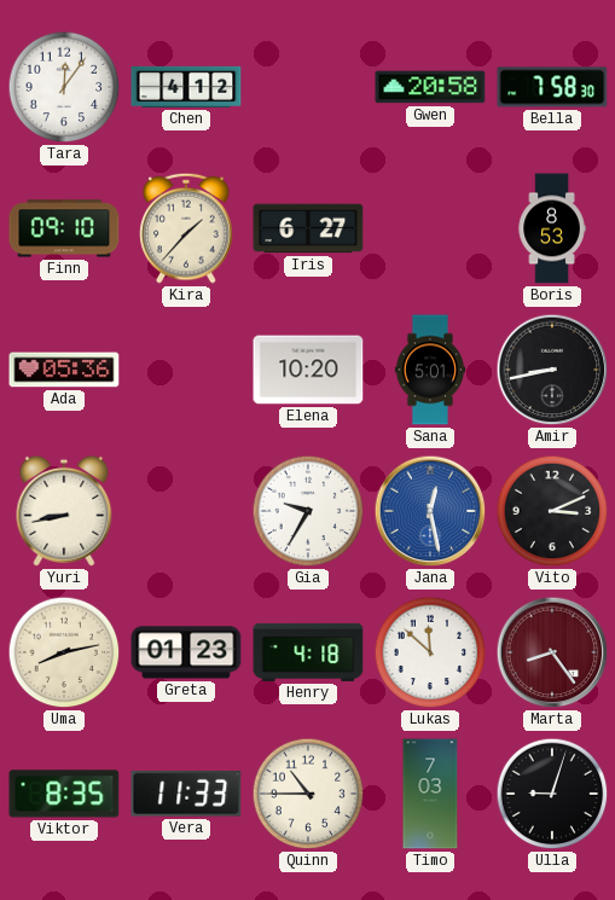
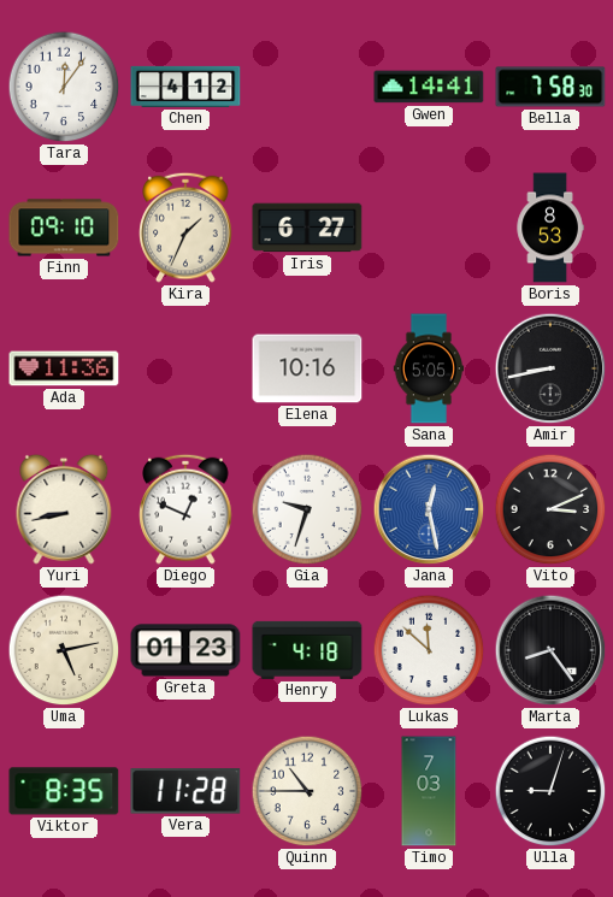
Gwen: 20:58 -> 14:41
Kira: 1:37 -> 1:34
Ada: 05:36 -> 11:36
Elena: 10:20 -> 10:16
Sana: 5:01 -> 5:05
Diego: none -> 12:49
Gia: 9:35 -> 9:33
Uma: 8:13 -> 5:13
Marta dial: burgundy -> black
Vera: 11:33 -> 11:28
